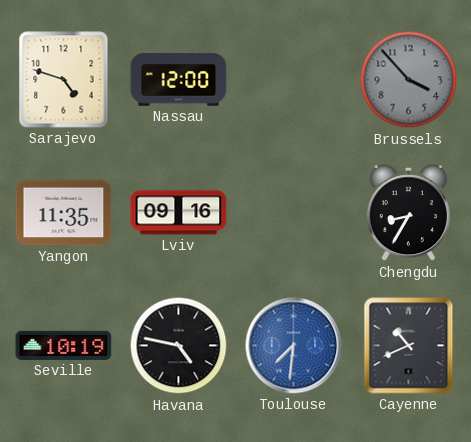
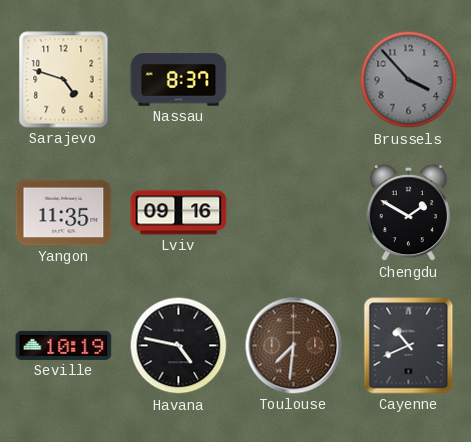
Nassau: 12:00 -> 8:37
Chengdu: 8:35 -> 1:50
Toulouse dial: blue -> brown
